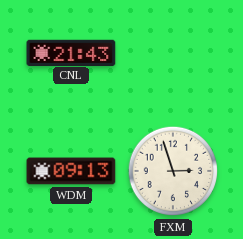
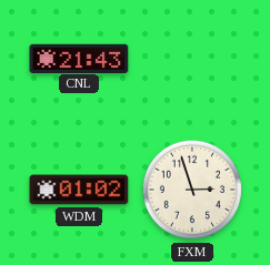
WDM: 09:13 -> 01:02
